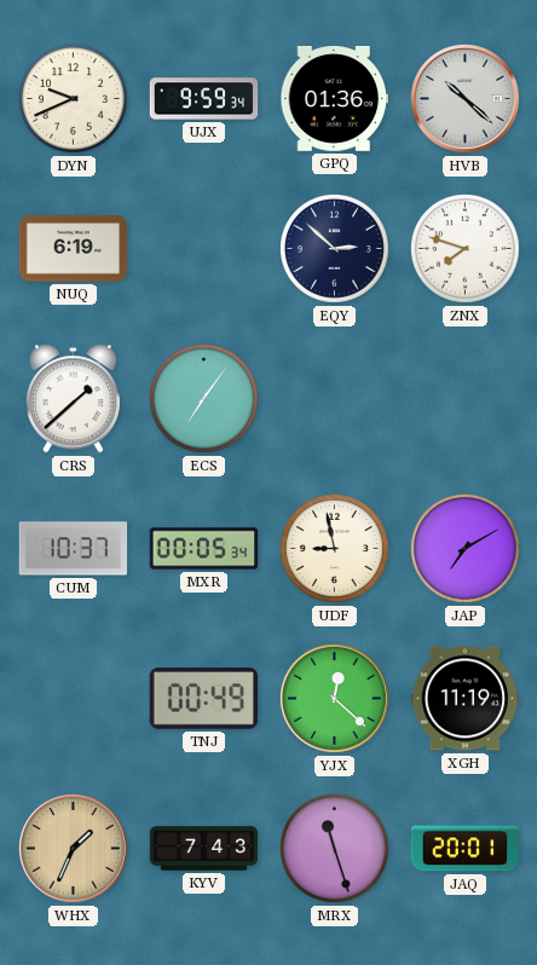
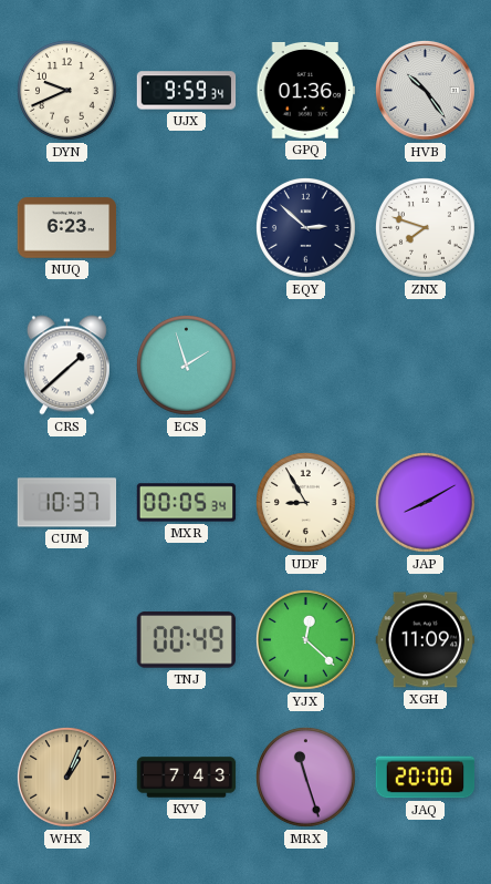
HVB: 10:22 -> 10:24
NUQ: 6:19 -> 6:23
ECS: 7:06 -> 1:57
UDF: 8:58 -> 8:55
JAP: 7:10 -> 8:10
XGH: 11:19 -> 11:09
WHX: 1:34 -> 1:04
JAQ: 20:01 -> 20:00
